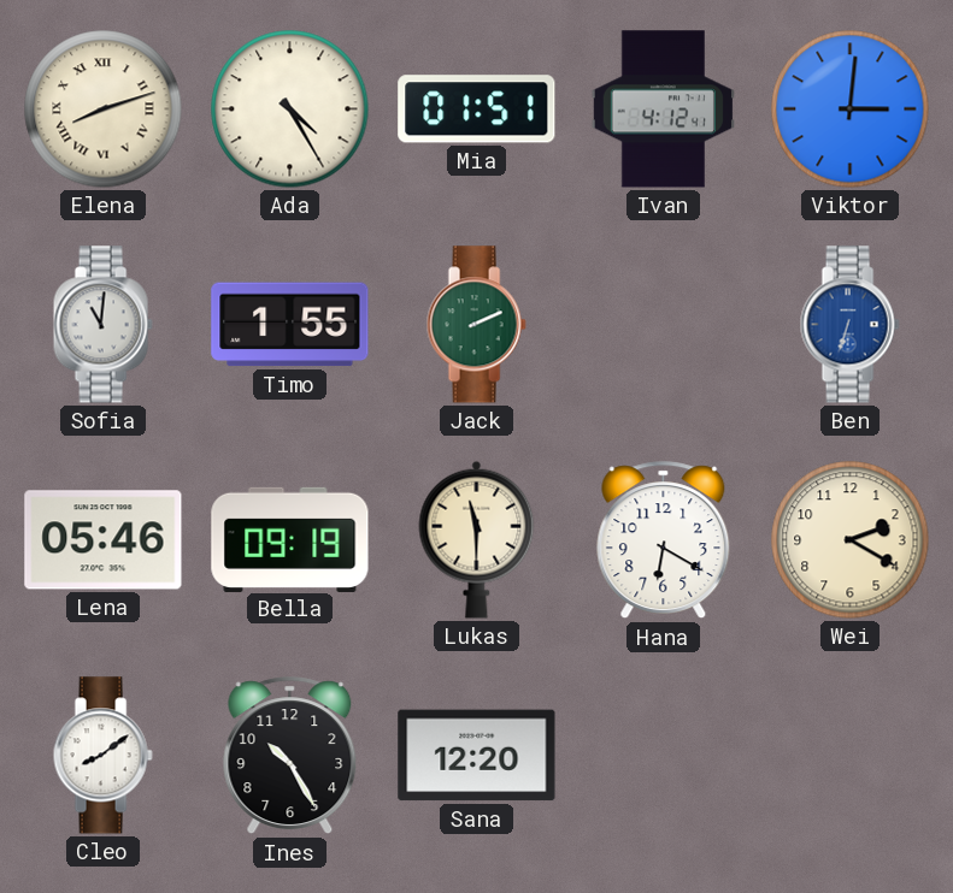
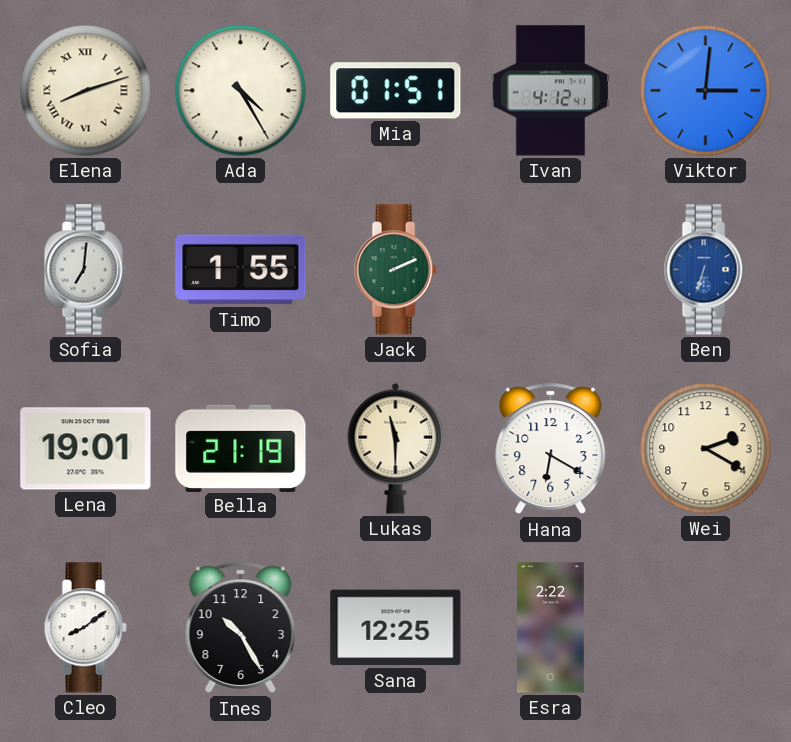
Sofia: 11:01 -> 7:01
Lena: 05:46 -> 19:01
Bella: 09:19 -> 21:19
Sana: 12:20 -> 12:25
Esra: none -> 2:22
